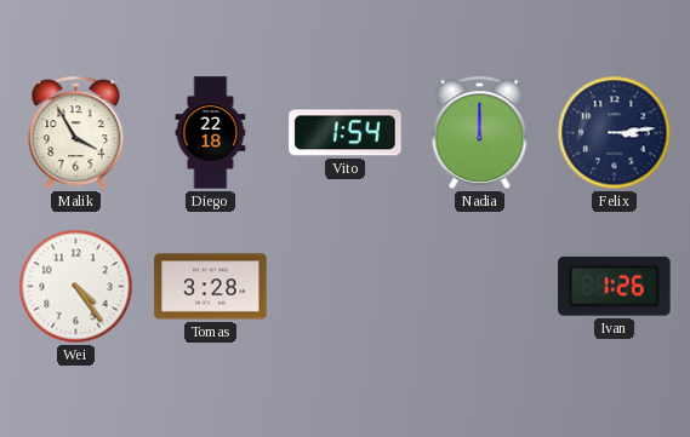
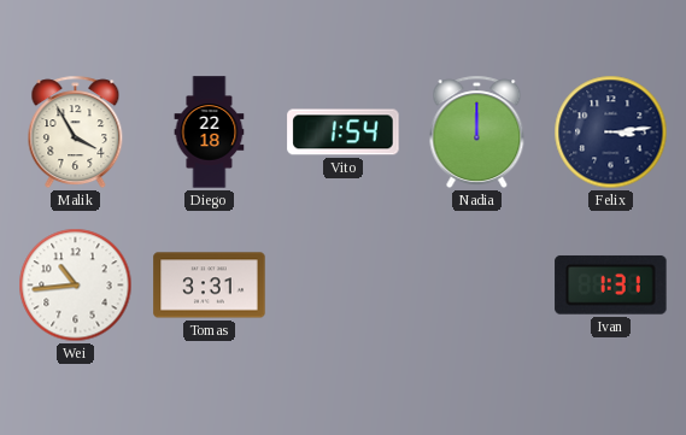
Wei: 4:24 -> 10:44
Tomas: 3:28 -> 3:31
Ivan: 1:26 -> 1:31
